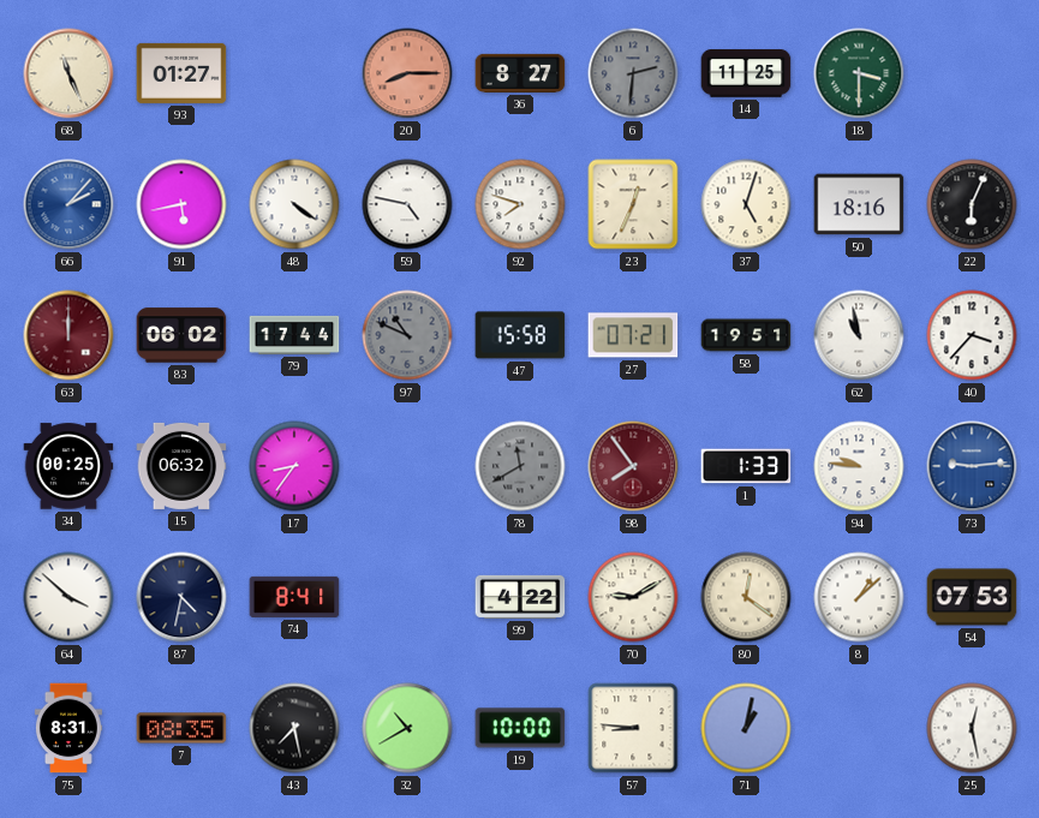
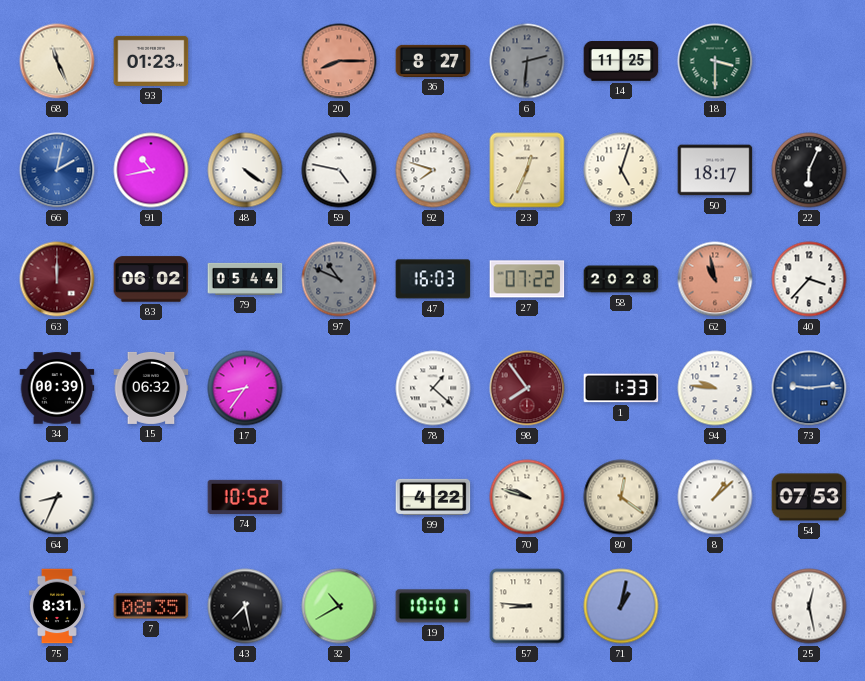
93: 01:27 -> 01:23
66: 2:07 -> 2:02
91: 5:43 -> 10:43
50: 18:16 -> 18:17
79: 17:44 -> 05:44
47: 15:58 -> 16:03
27: 07:21 -> 07:22
58: 19:51 -> 20:28
62 dial: white -> salmon
34: 00:25 -> 00:39
78: 11:40 -> 1:22
78 dial: grey -> white
64: 3:52 -> 8:34
87: 4:32 -> none
74: 8:41 -> 10:52
70: 9:10 -> 9:48
19: 10:00 -> 10:01
